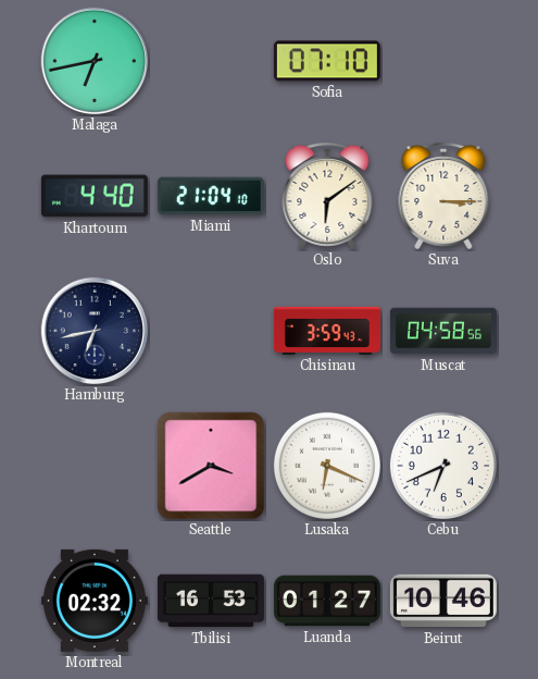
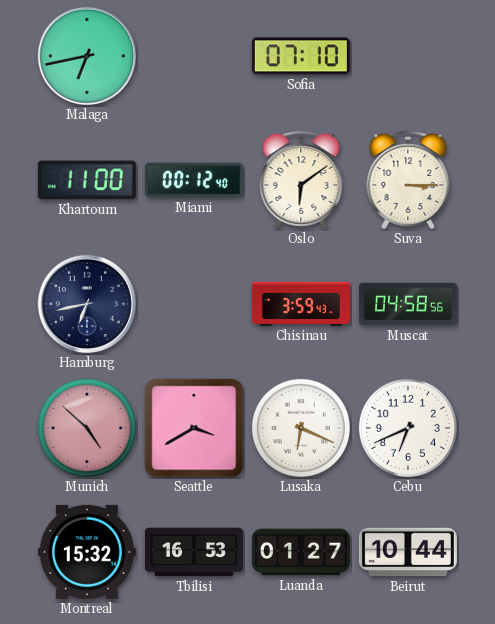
Khartoum: 4:40 -> 11:00
Miami: 21:04 -> 00:12
Munich: none -> 4:52
Montreal: 02:32 -> 15:32
Beirut: 10:46 -> 10:44
